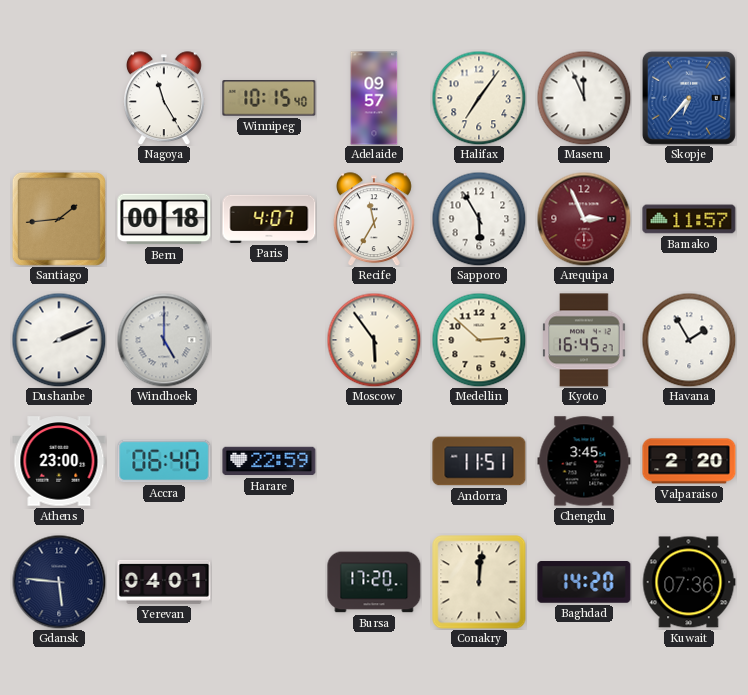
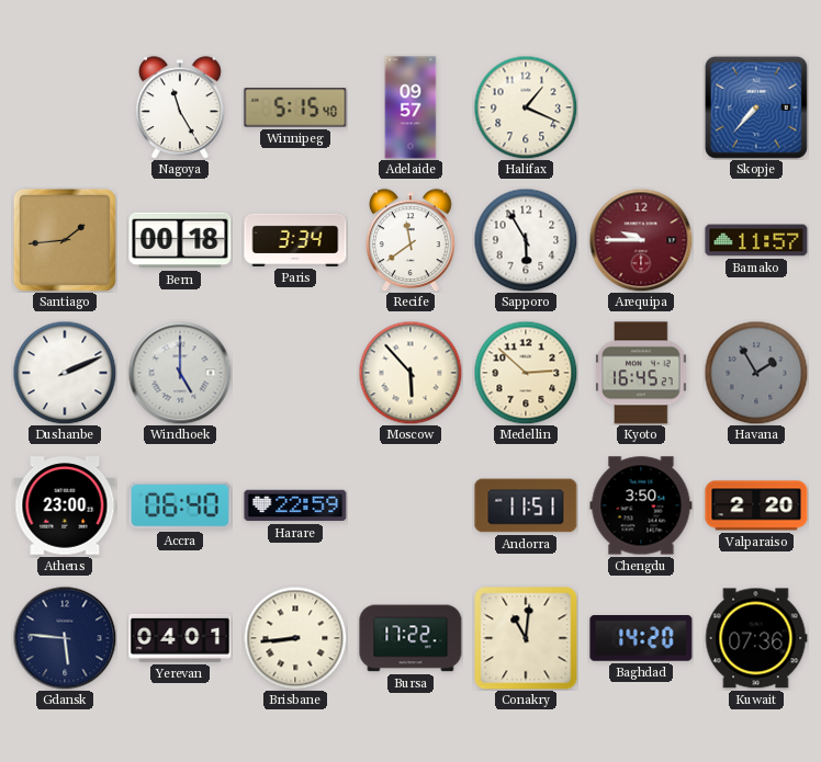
Winnipeg: 10:15 -> 5:15
Halifax: 7:06 -> 1:19
Maseru: 11:56 -> none
Skopje: 6:37 -> 7:37
Paris: 4:07 -> 3:34
Recife: 11:35 -> 11:39
Arequipa: 2:56 -> 9:45
Moscow: 5:54 -> 5:53
Havana dial: white -> grey
Chengdu: 3:45 -> 3:50
Brisbane: none -> 8:44
Bursa: 17:20 -> 17:22
Conakry: 12:01 -> 11:01
